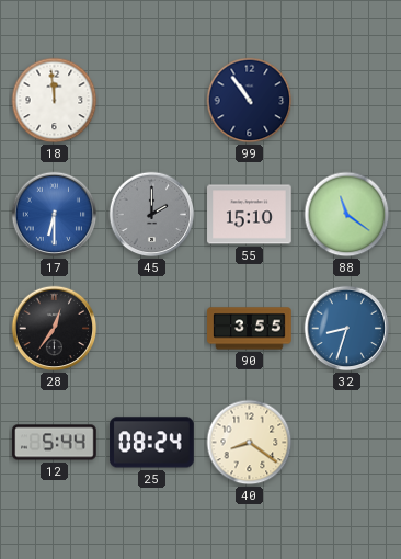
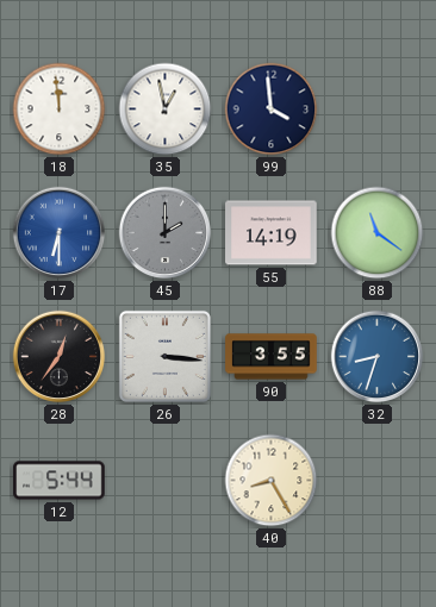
35: none -> 12:58
99: 10:54 -> 3:59
55: 15:10 -> 14:19
26: none -> 3:16
25: 08:24 -> none
40: 8:21 -> 8:25
